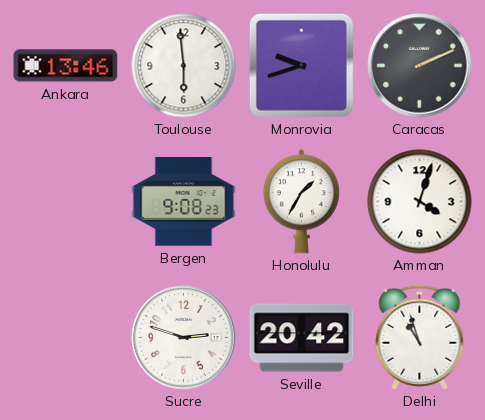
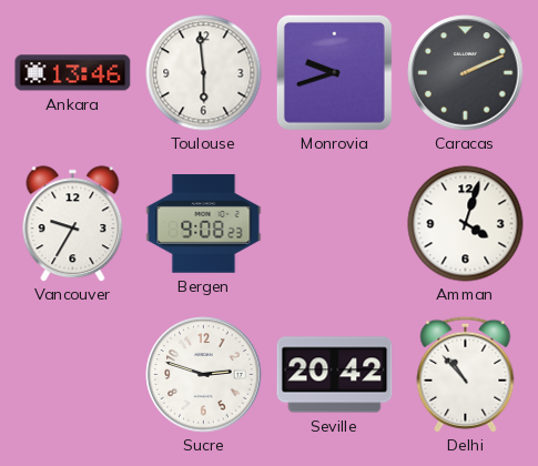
Vancouver: none -> 9:35
Honolulu: 1:35 -> none
Delhi: 10:57 -> 10:53
